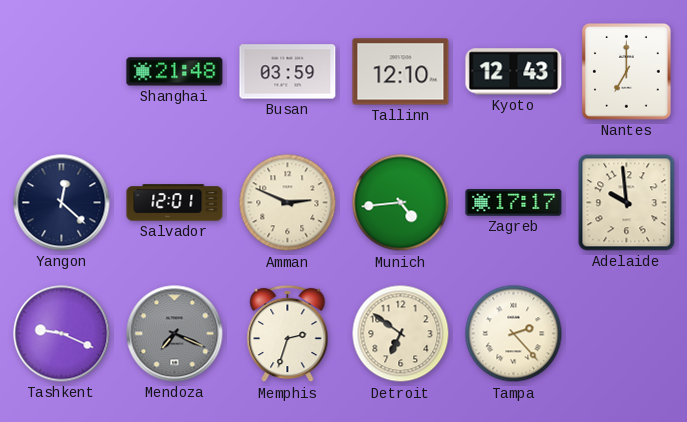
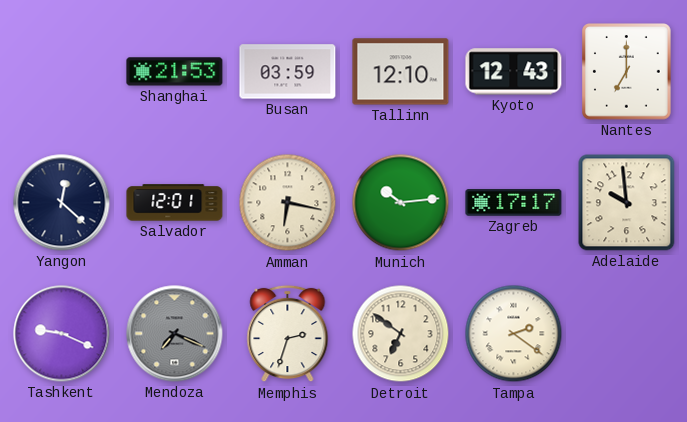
Shanghai: 21:48 -> 21:53
Amman: 2:49 -> 6:17
Munich: 4:44 -> 10:14
Tampa: 2:23 -> 2:21
